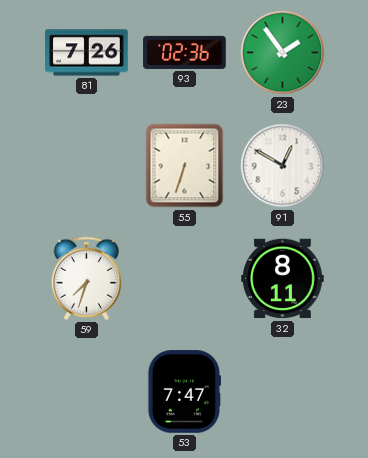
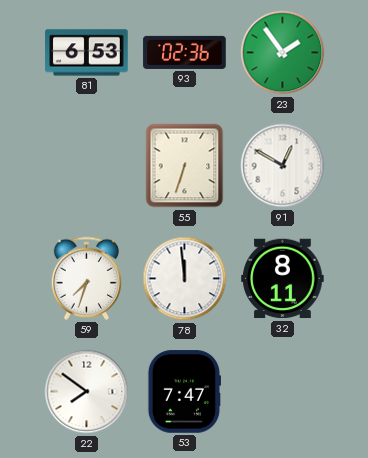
81: 7:26 -> 6:53
78: none -> 11:59
22: none -> 7:51
